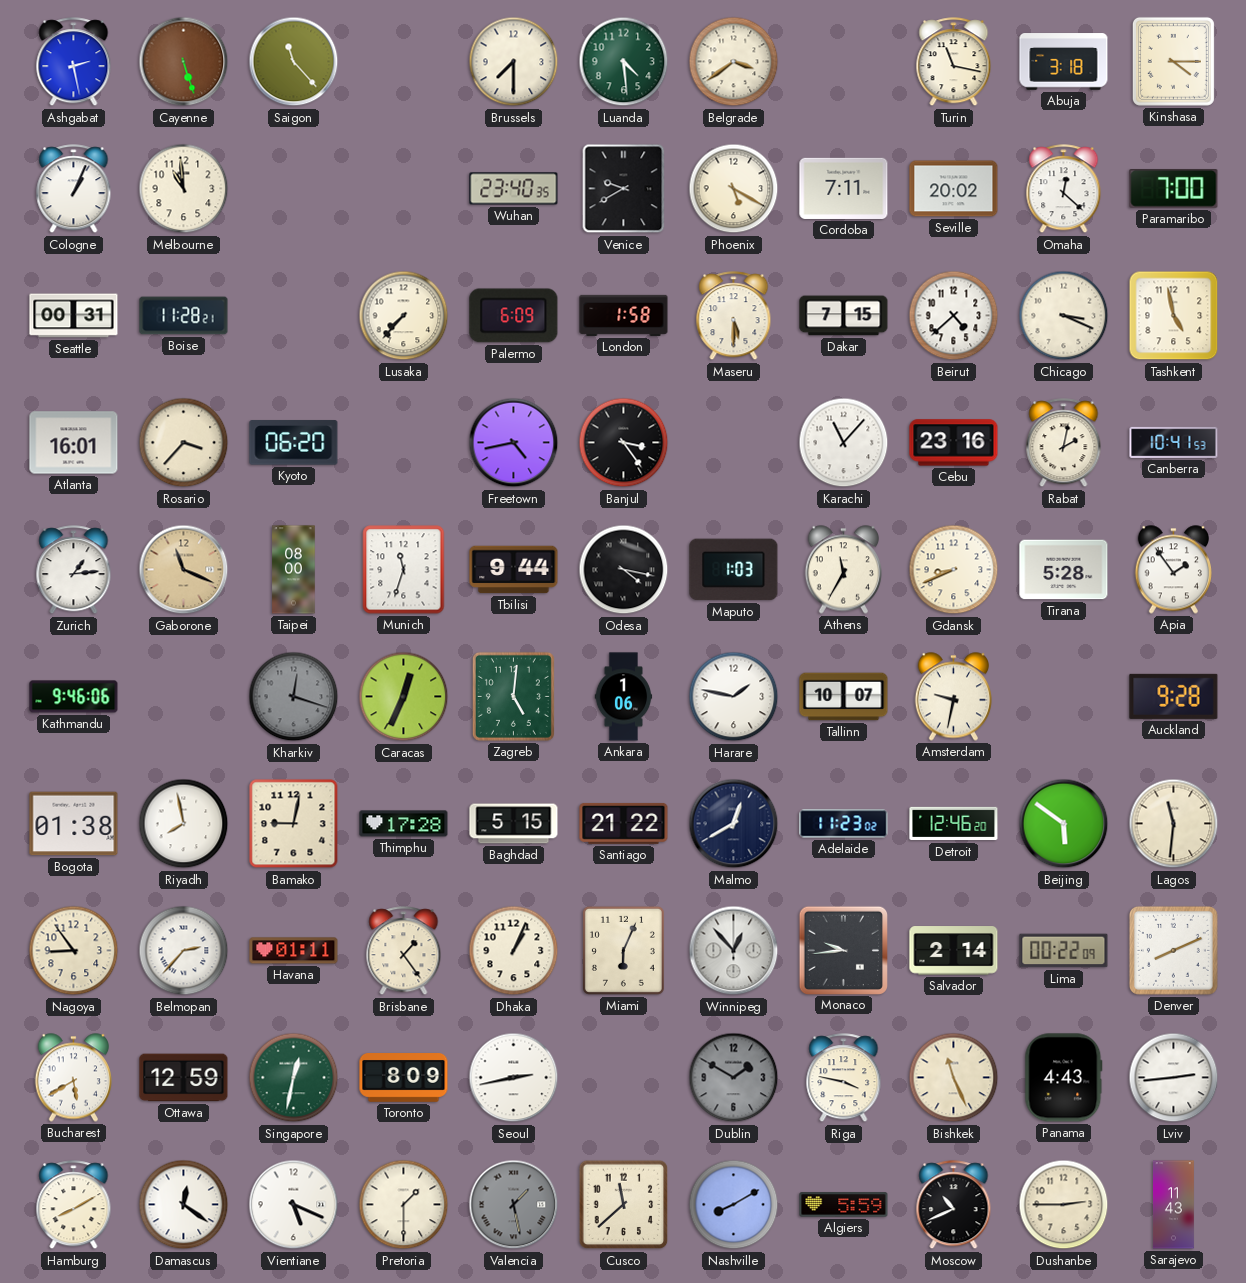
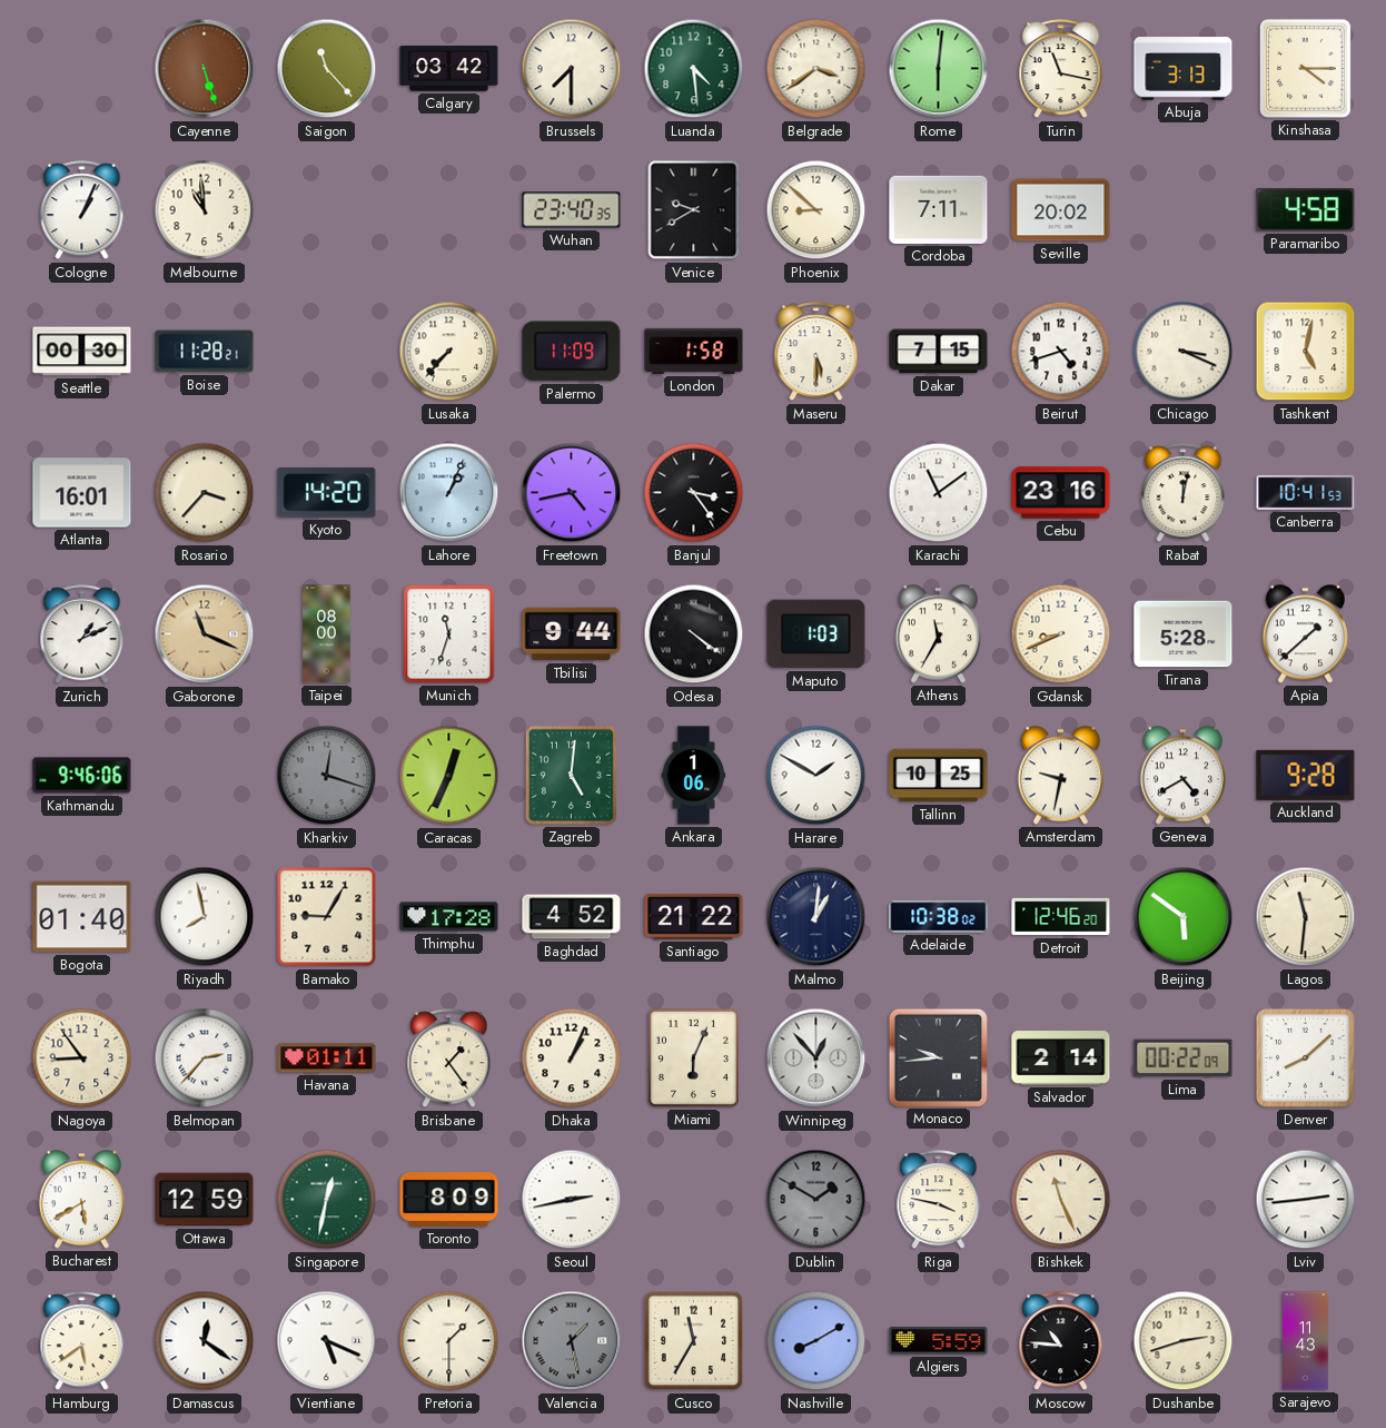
Ashgabat: 2:28 -> none
Calgary: none -> 03:42
Rome: none -> 6:01
Abuja: 3:18 -> 3:13
Phoenix: 5:20 -> 8:52
Omaha: 12:22 -> none
Paramaribo: 7:00 -> 4:58
Seattle: 00:31 -> 00:30
Palermo: 6:09 -> 11:09
Beirut: 4:38 -> 4:42
Tashkent: 4:58 -> 5:02
Kyoto: 06:20 -> 14:20
Lahore: none -> 1:04
Karachi: 11:07 -> 11:09
Rabat: 2:02 -> 12:02
Zurich: 1:14 -> 1:11
Odesa: 4:17 -> 4:21
Apia: 1:54 -> 1:38
Harare: 1:47 -> 1:50
Tallinn: 10:07 -> 10:25
Geneva: none -> 4:40
Bogota: 01:38 -> 01:40
Bamako: 9:02 -> 9:05
Baghdad: 5:15 -> 4:52
Malmo: 12:40 -> 1:01
Adelaide: 11:23 -> 10:38
Denver: 8:11 -> 8:08
Panama: 4:43 -> none
Hamburg: 8:10 -> 5:39
Cusco: 11:38 -> 11:35
Moscow: 10:41 -> 10:46
Dushanbe: 2:45 -> 2:42
